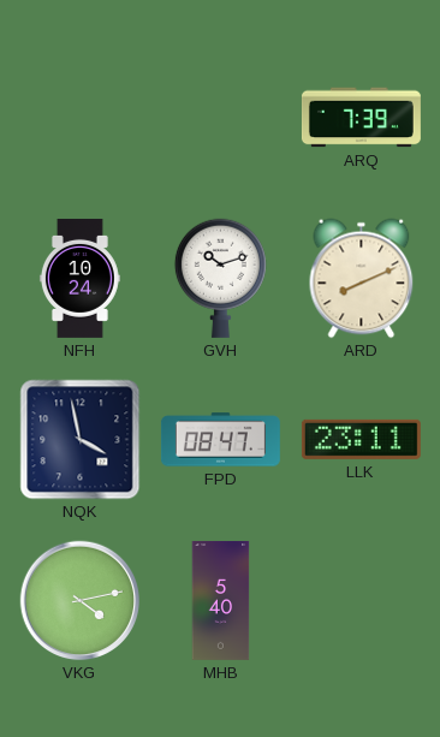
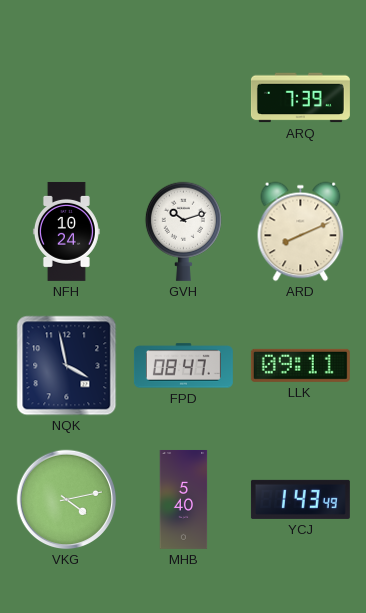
LLK: 23:11 -> 09:11
YCJ: none -> 1:43
